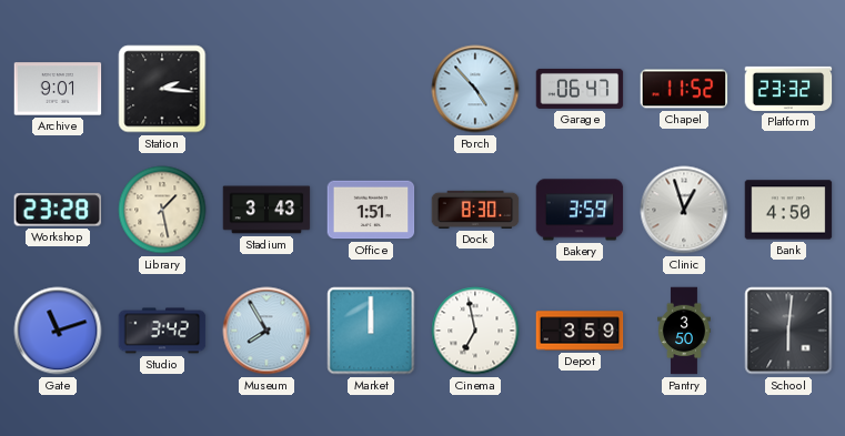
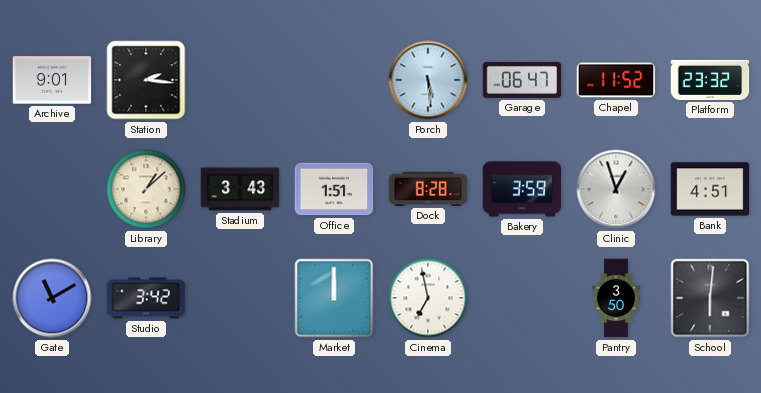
Porch: 4:53 -> 5:29
Workshop: 23:28 -> none
Library: 1:28 -> 1:08
Dock: 8:30 -> 8:28
Bank: 4:50 -> 4:51
Gate: 11:12 -> 11:10
Museum: 7:55 -> none
Depot: 3:59 -> none
